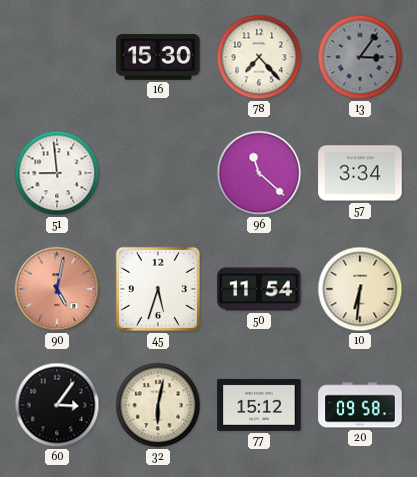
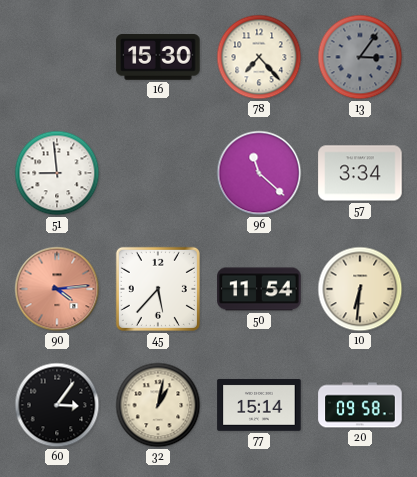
90: 5:02 -> 4:14
45: 5:33 -> 5:37
32: 6:02 -> 1:02
77: 15:12 -> 15:14
